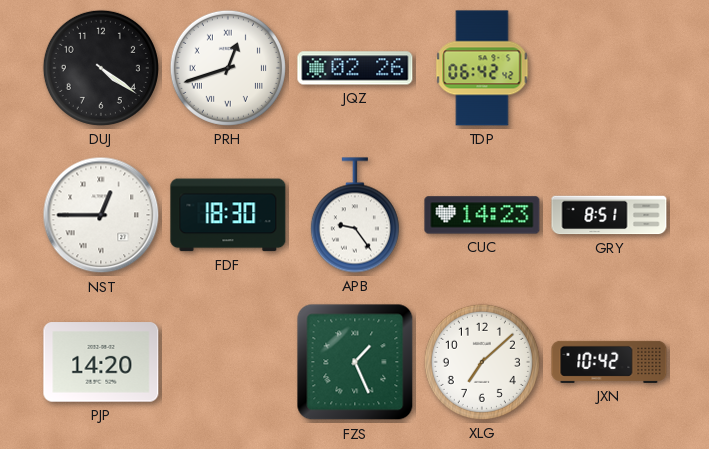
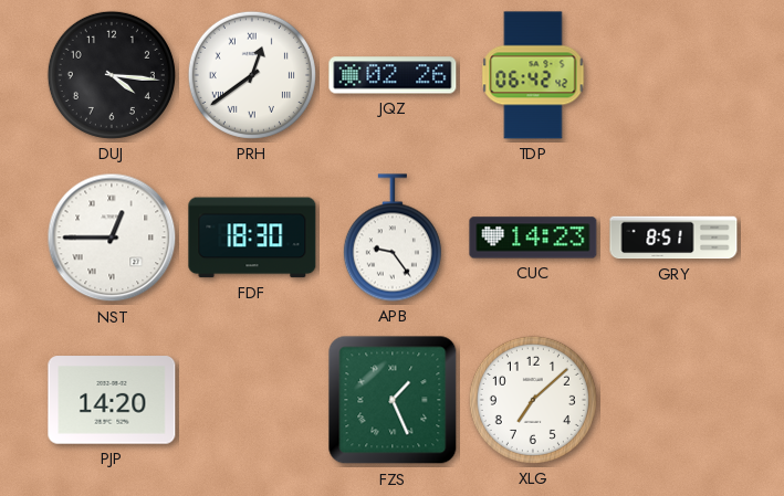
DUJ: 4:21 -> 4:16
PRH: 12:42 -> 12:39
JXN: 10:42 -> none
